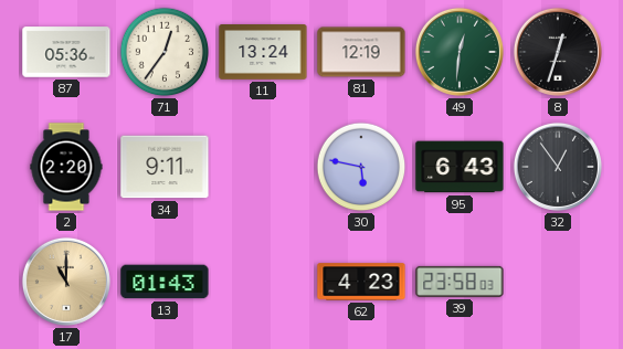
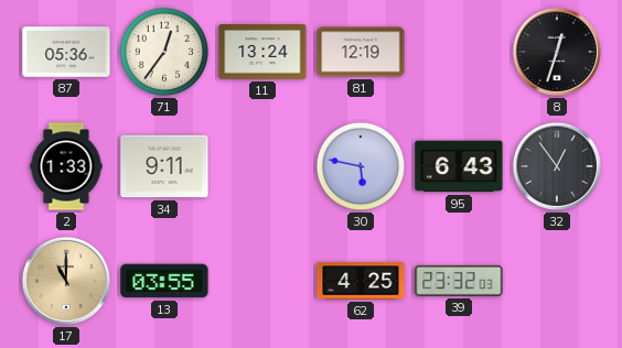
49: 12:31 -> none
2: 2:20 -> 1:33
13: 01:43 -> 03:55
62: 4:23 -> 4:25
39: 23:58 -> 23:32
